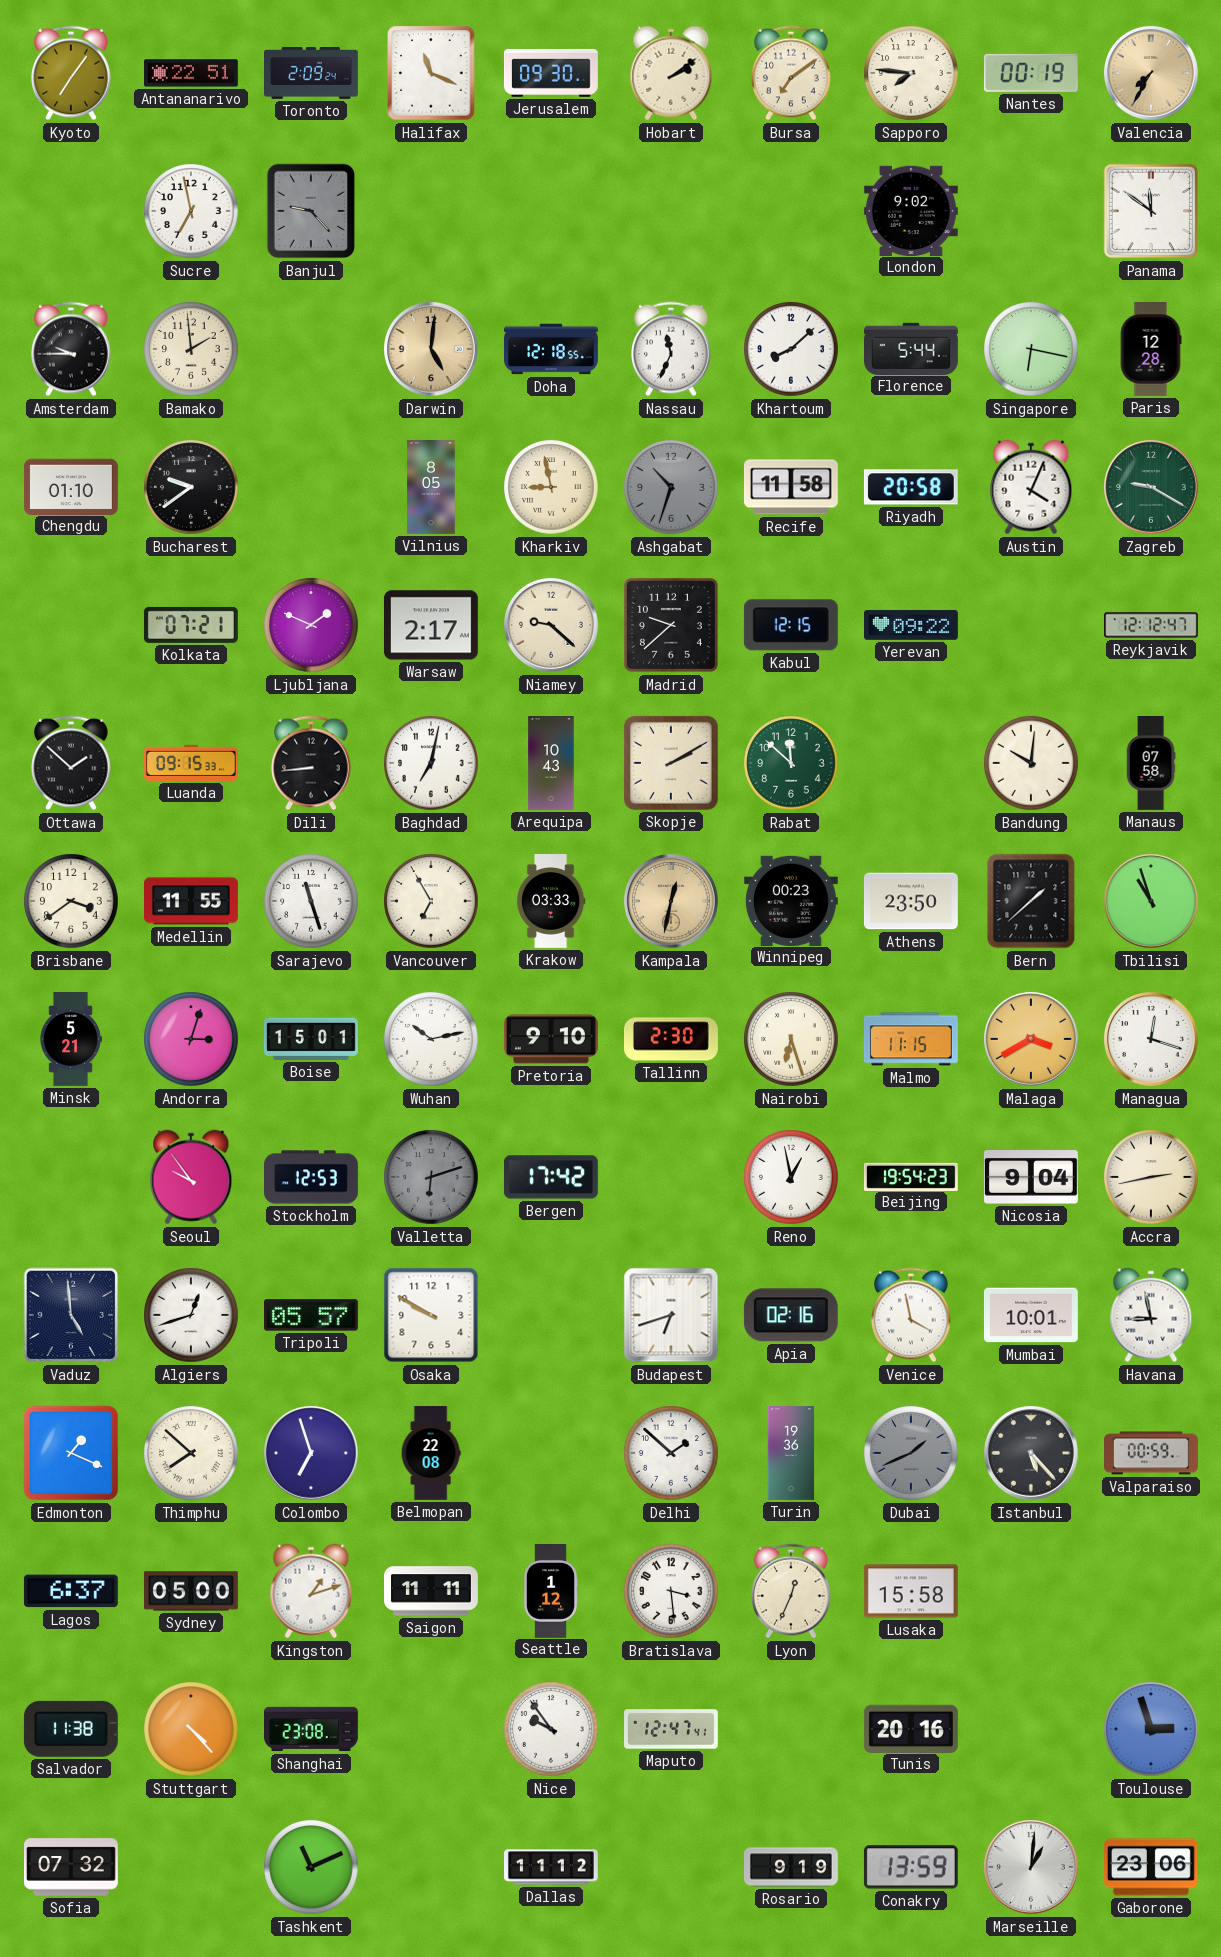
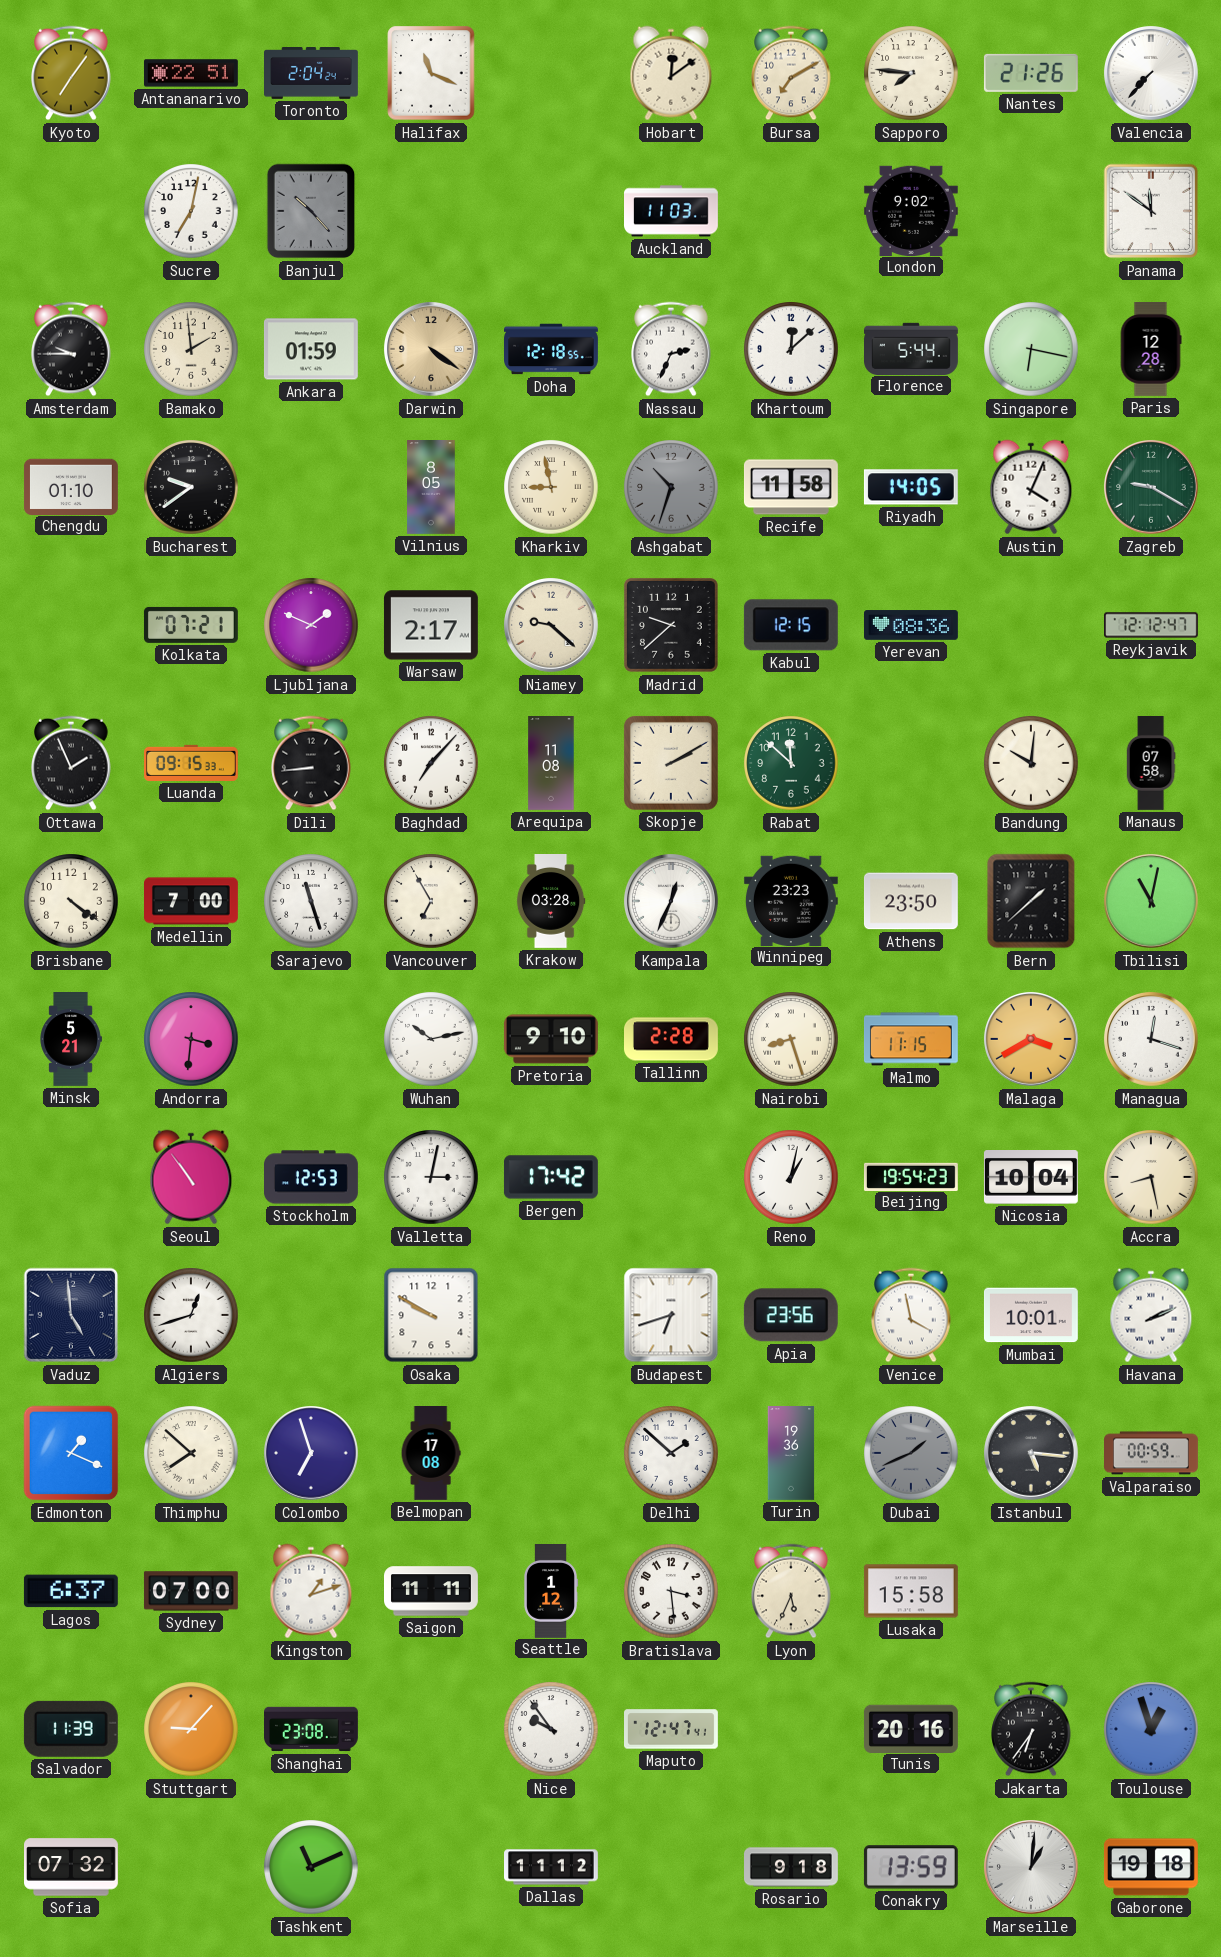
Toronto: 2:09 -> 2:04
Jerusalem: 09:30 -> none
Hobart: 2:09 -> 12:09
Bursa: 7:09 -> 7:10
Nantes: 00:19 -> 21:26
Valencia: 7:35 -> 7:37
Valencia dial: champagne -> white
Sucre: 6:58 -> 7:02
Banjul: 9:23 -> 10:23
Auckland: none -> 11:03
Ankara: none -> 01:59
Darwin: 5:01 -> 4:21
Nassau: 11:34 -> 2:34
Khartoum: 8:08 -> 12:08
Riyadh: 20:58 -> 14:05
Yerevan: 09:22 -> 08:36
Ottawa: 1:52 -> 1:56
Baghdad: 7:02 -> 7:07
Arequipa: 10:43 -> 11:08
Brisbane: 3:39 -> 4:21
Medellin: 11:55 -> 7:00
Krakow: 03:33 -> 03:28
Kampala: 12:32 -> 12:34
Kampala dial: champagne -> white
Winnipeg: 00:23 -> 23:23
Tbilisi: 10:57 -> 11:02
Andorra: 3:03 -> 3:31
Boise: 15:01 -> none
Tallinn: 2:30 -> 2:28
Nairobi: 6:27 -> 8:27
Seoul: 9:54 -> 10:54
Valletta: 6:12 -> 3:02
Valletta dial: grey -> white
Reno: 12:58 -> 1:02
Nicosia: 9:04 -> 10:04
Accra: 2:43 -> 8:28
Tripoli: 05:57 -> none
Apia: 02:16 -> 23:56
Havana: 8:58 -> 2:11
Belmopan: 22:08 -> 17:08
Istanbul: 5:23 -> 5:16
Sydney: 05:00 -> 07:00
Lyon: 12:34 -> 5:34
Salvador: 11:38 -> 11:39
Stuttgart: 4:23 -> 9:07
Jakarta: none -> 6:36
Toulouse: 2:57 -> 12:57
Rosario: 9:19 -> 9:18
Gaborone: 23:06 -> 19:18
